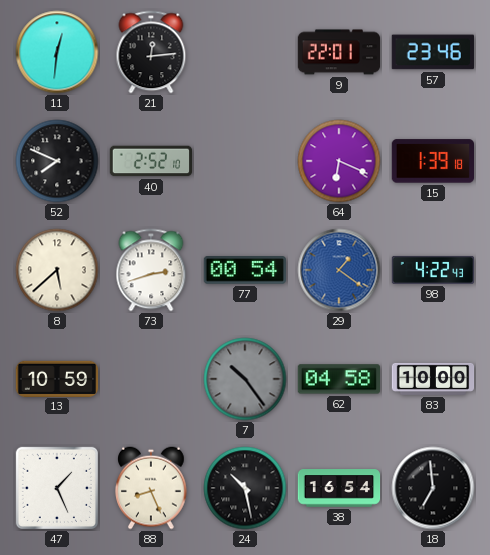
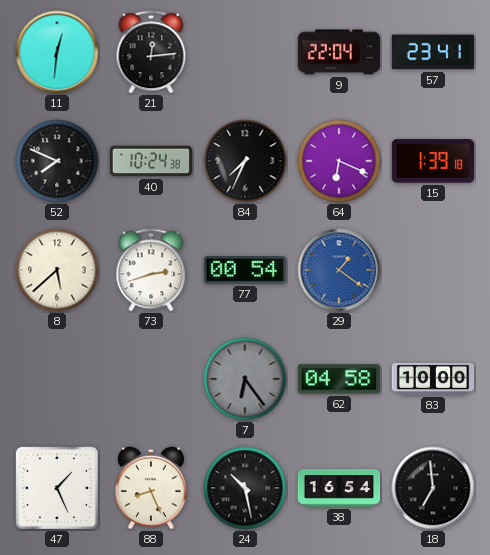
9: 22:01 -> 22:04
57: 23:46 -> 23:41
40: 2:52 -> 10:24
84: none -> 7:34
98: 4:22 -> none
13: 10:59 -> none
7: 10:24 -> 6:24
